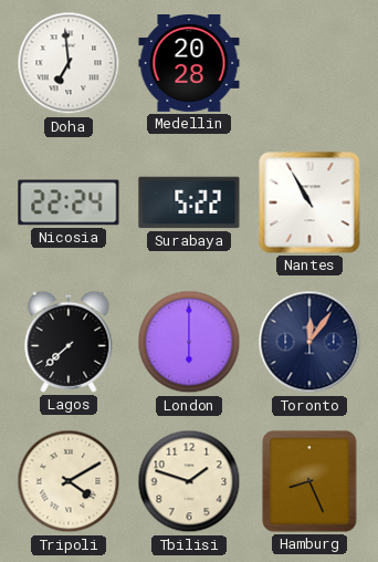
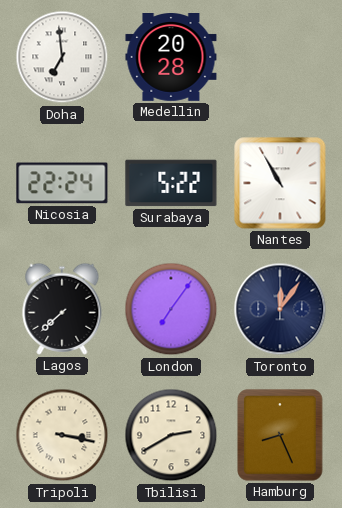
London: 6:00 -> 7:06
Tripoli: 4:10 -> 3:17
Tbilisi: 1:48 -> 2:40
